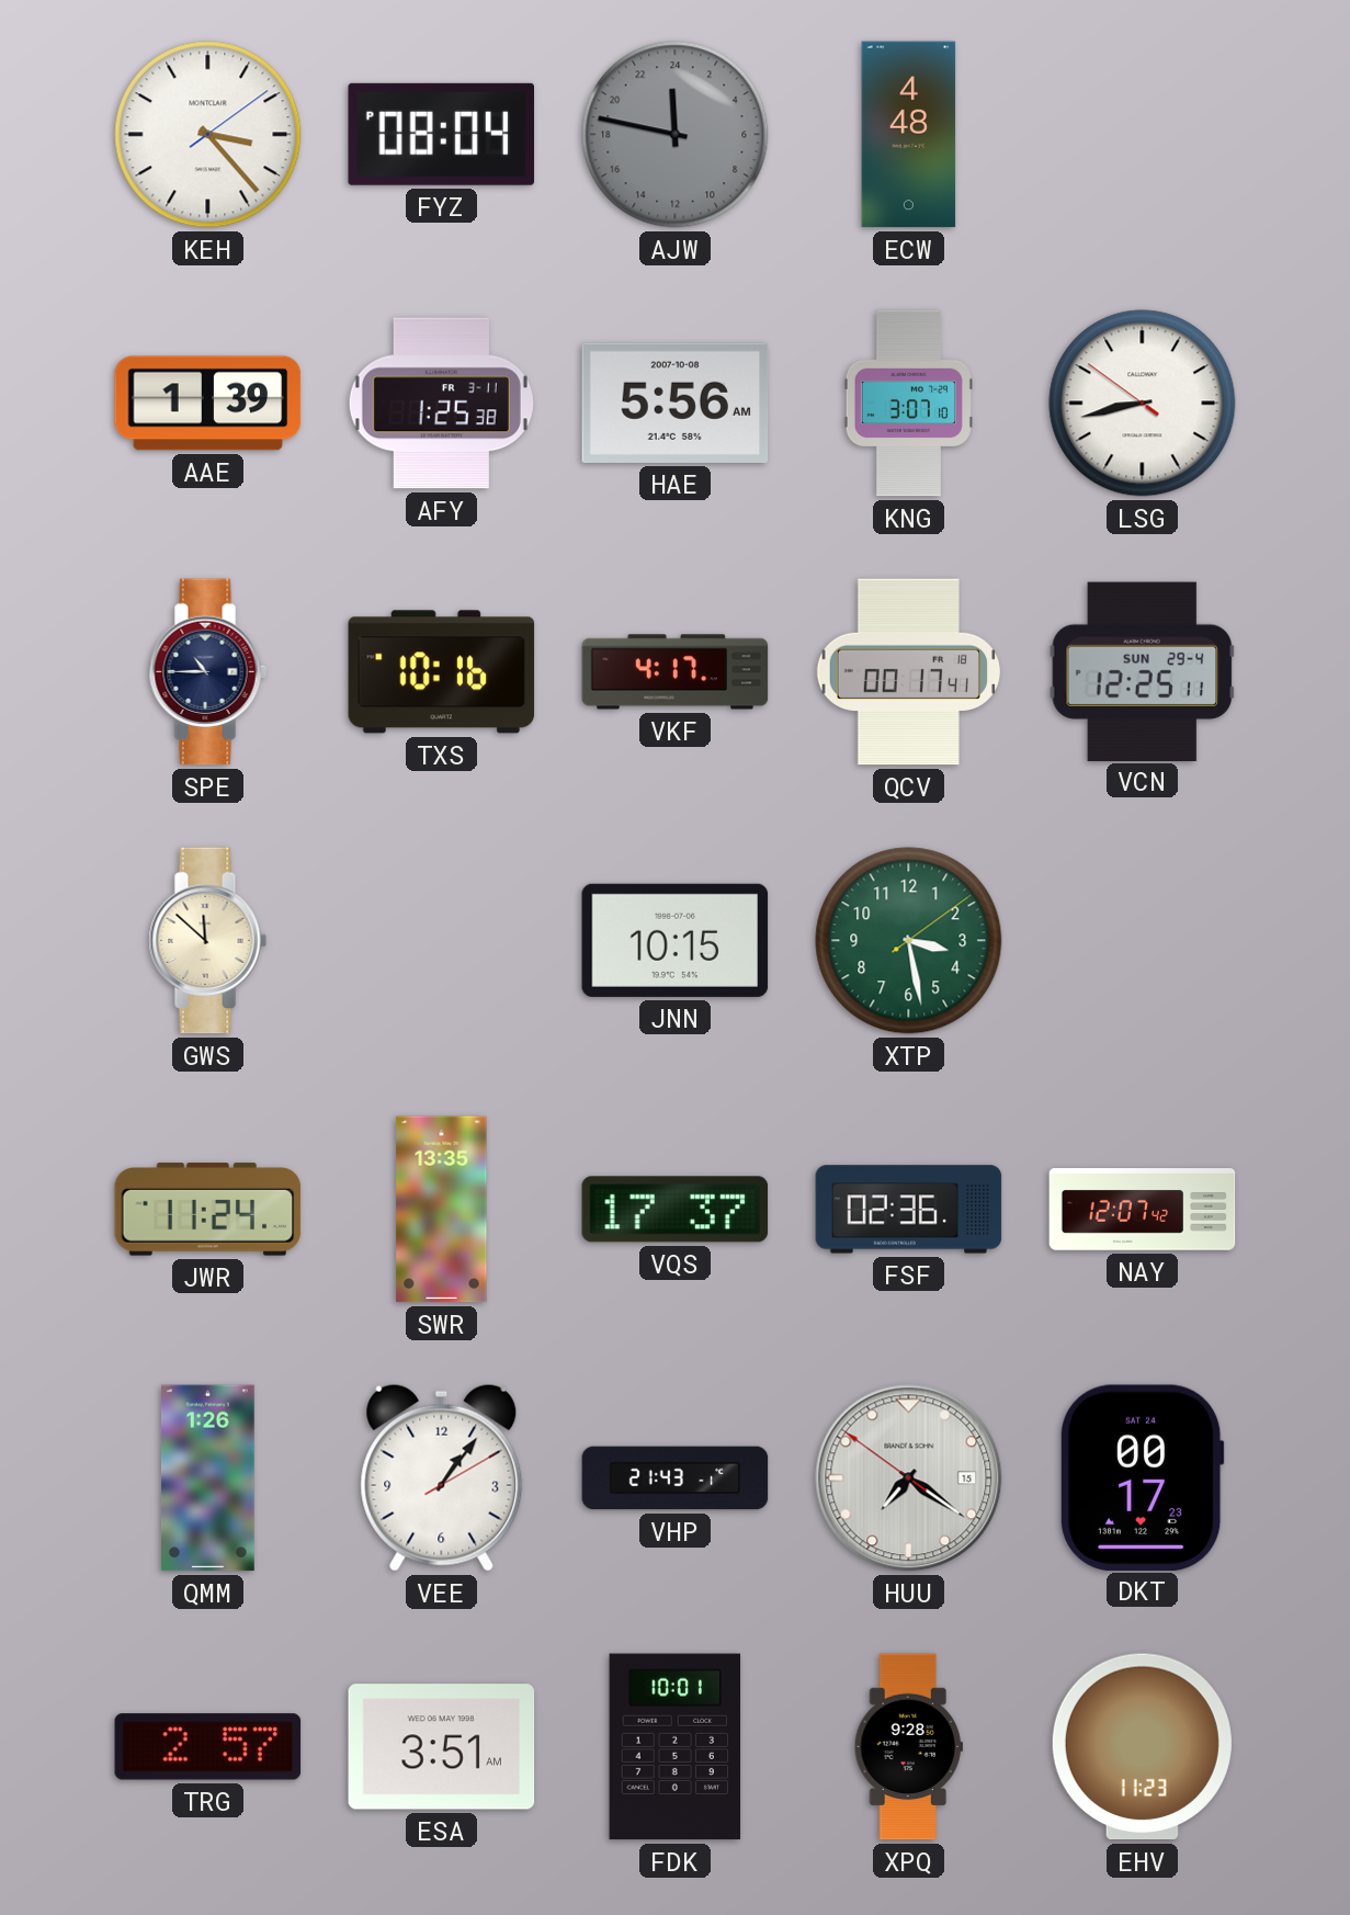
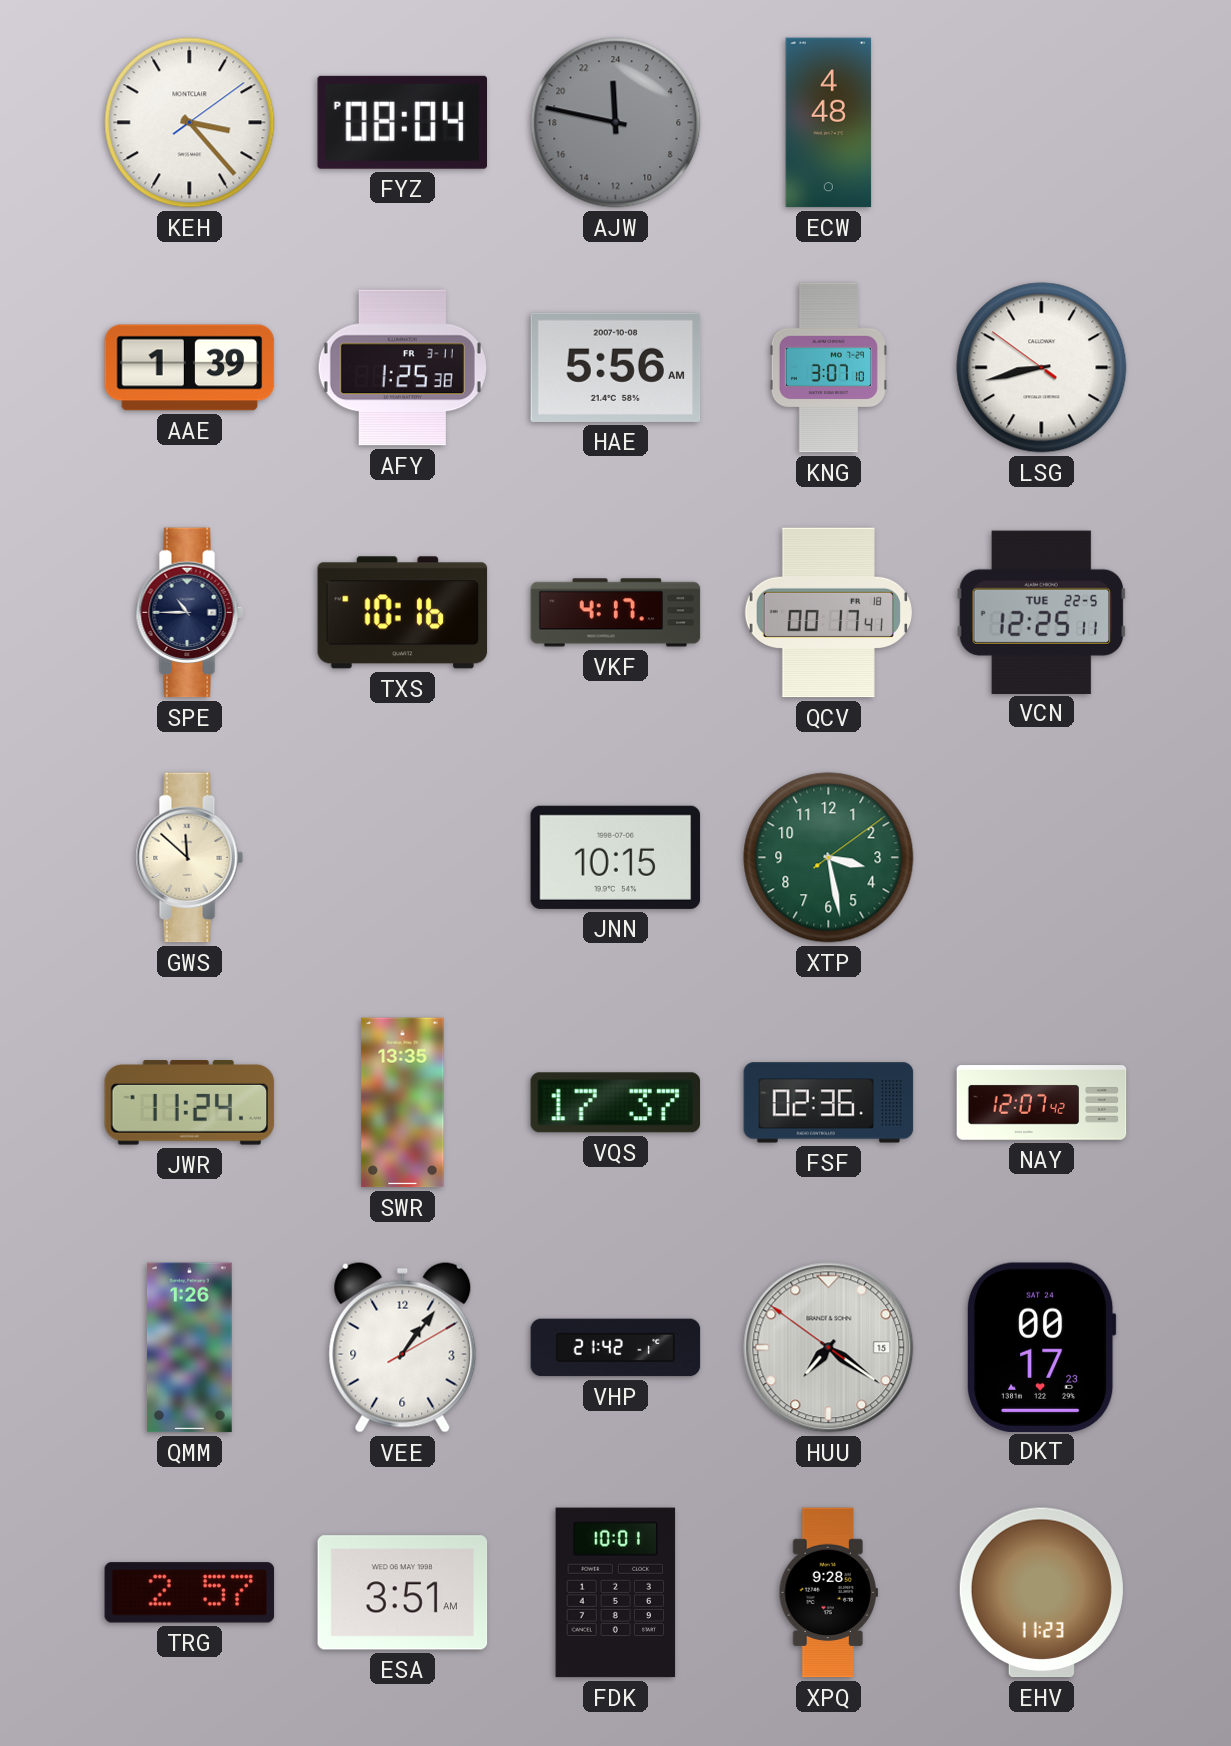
VCN date: SUN 29-4 -> TUE 22-5
VHP: 21:43 -> 21:42
